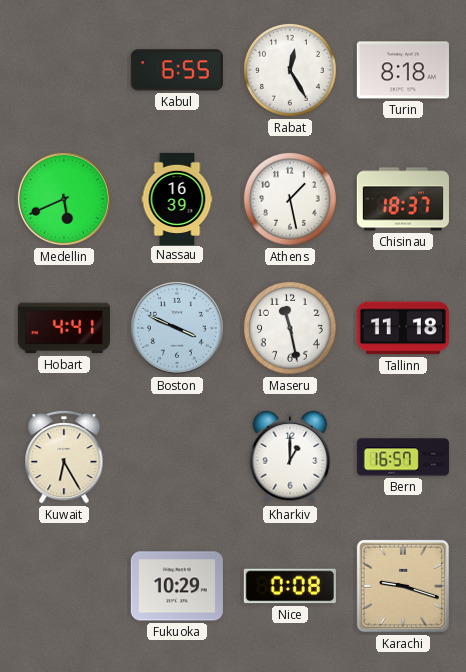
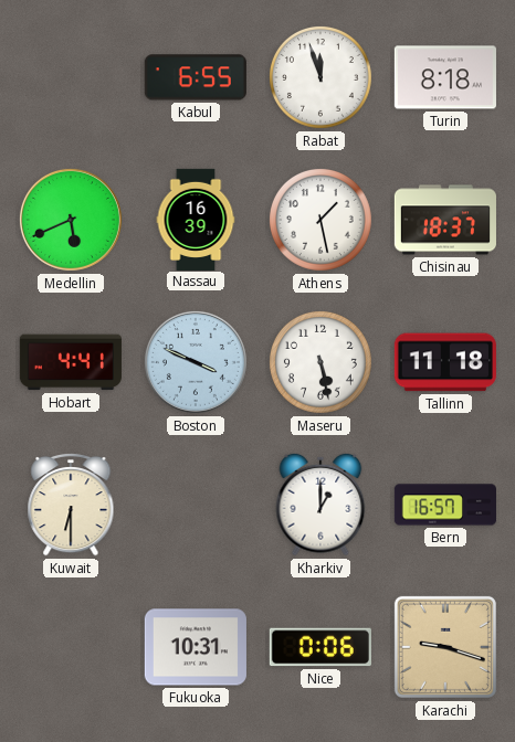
Rabat: 12:25 -> 11:57
Maseru: 11:28 -> 5:28
Kuwait: 6:25 -> 6:30
Fukuoka: 10:29 -> 10:31
Nice: 0:08 -> 0:06
